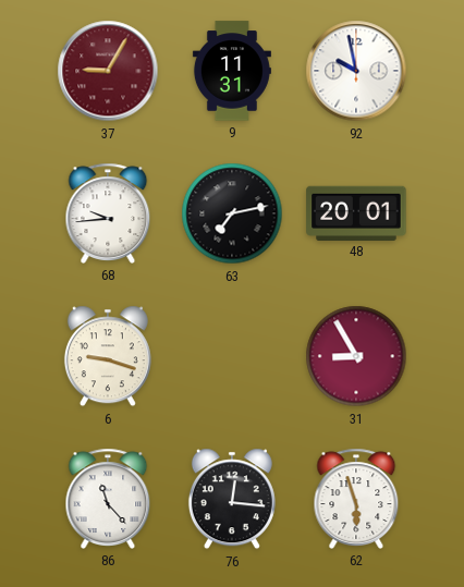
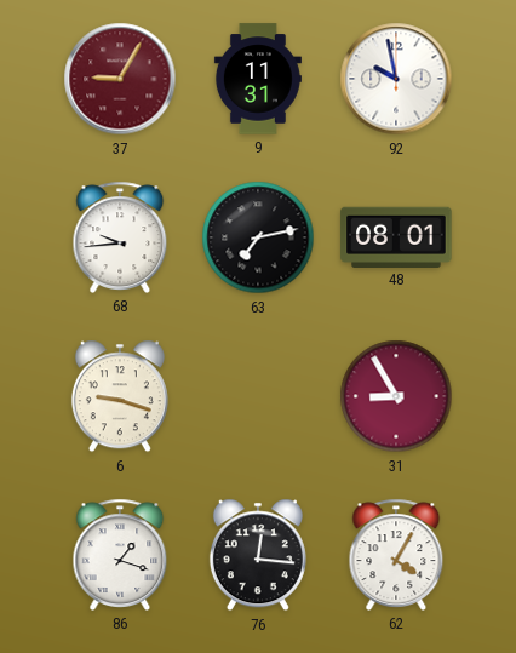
48: 20:01 -> 08:01
86: 11:23 -> 1:18
62: 5:57 -> 4:05
